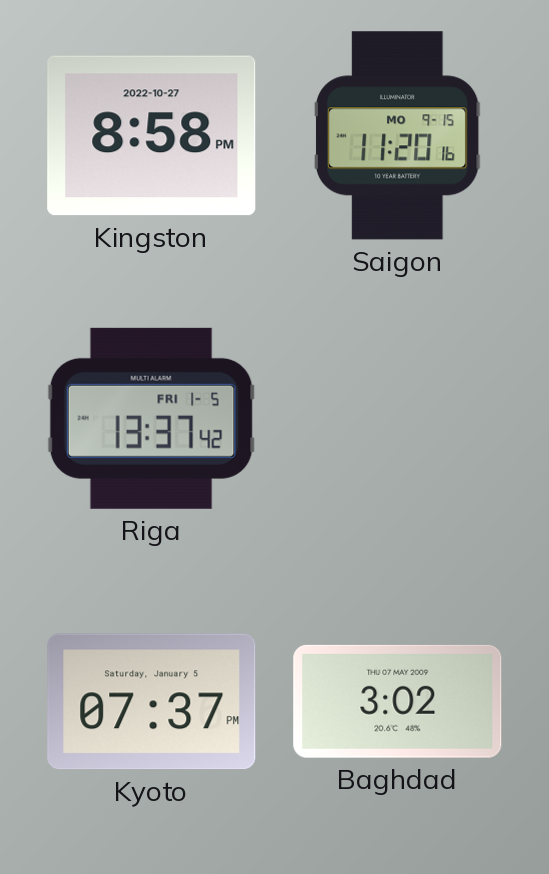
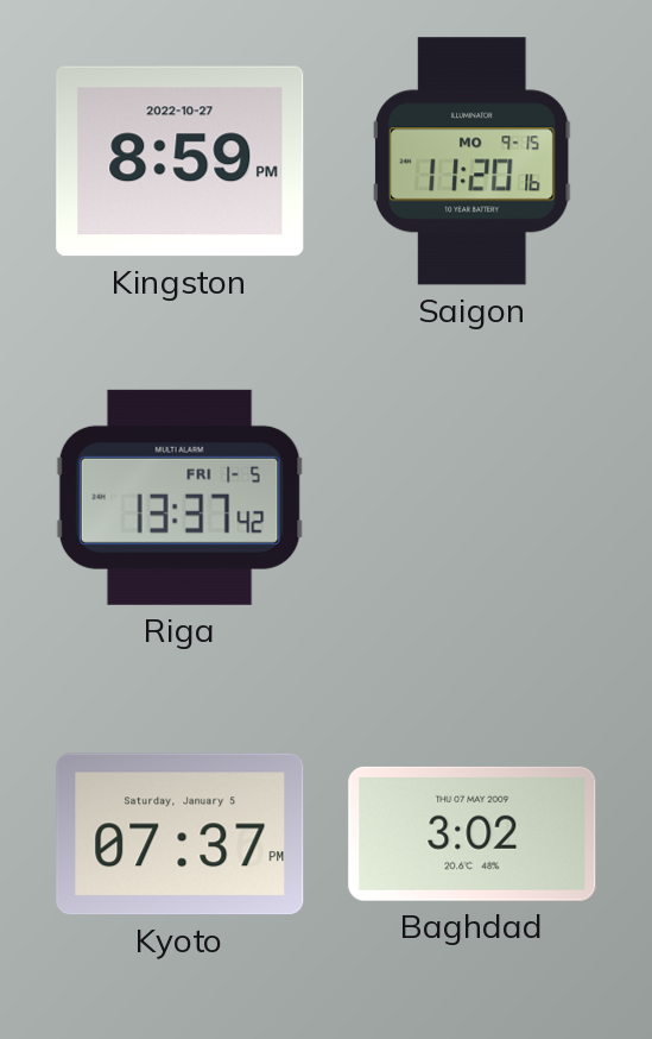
Kingston: 8:58 -> 8:59
